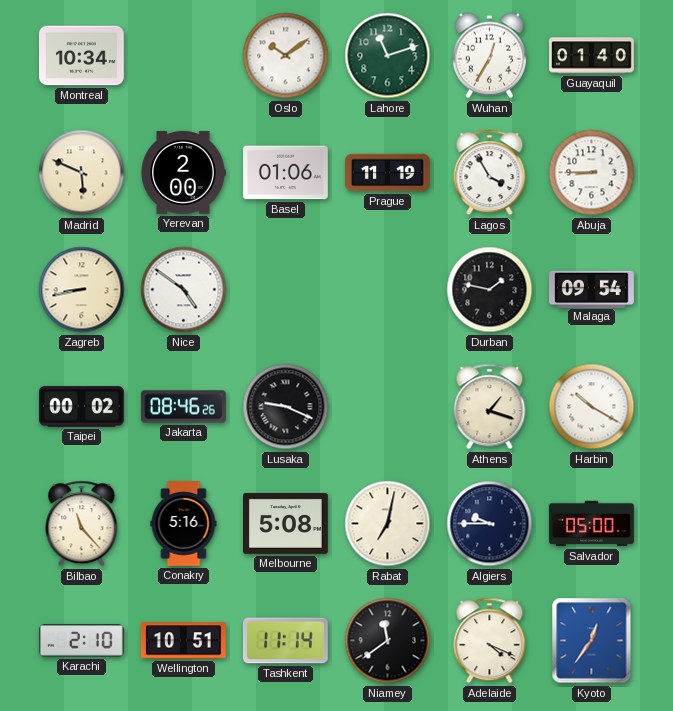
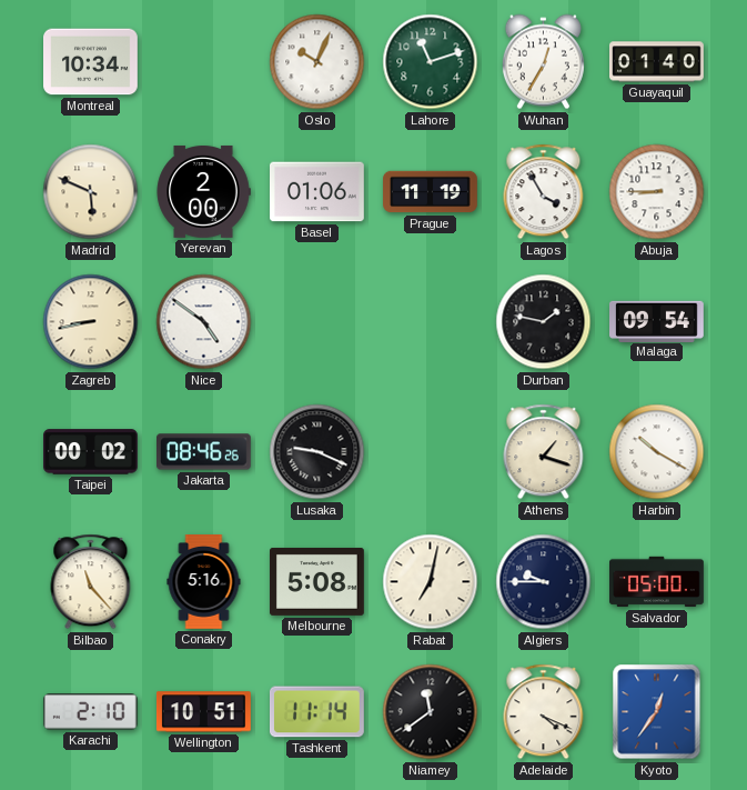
Oslo: 10:09 -> 10:04
